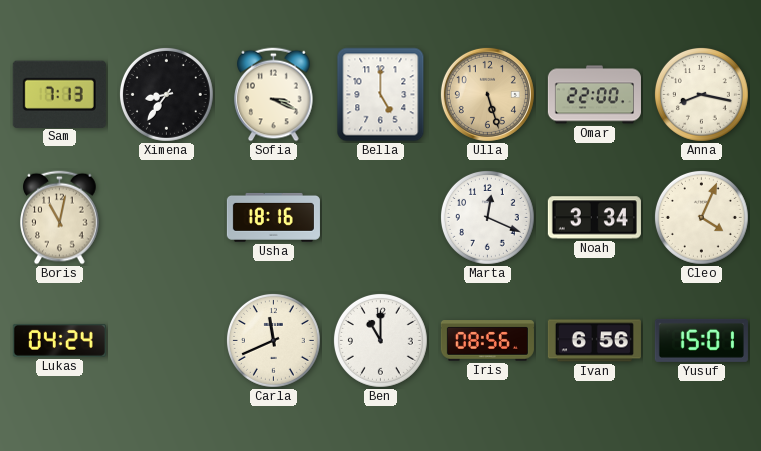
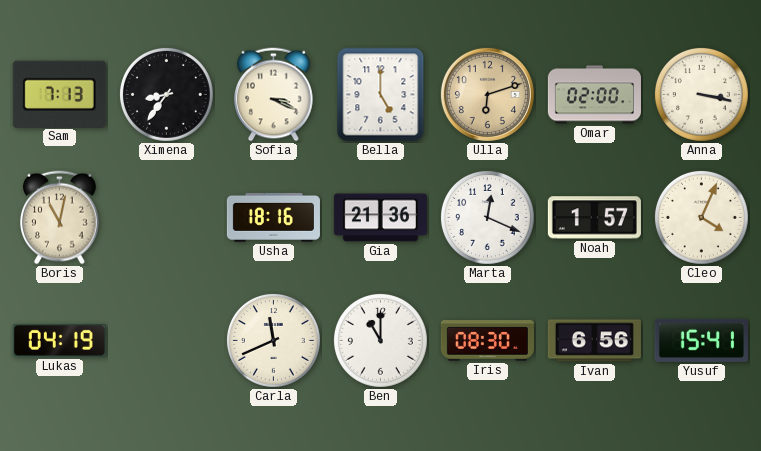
Ulla: 5:27 -> 6:12
Omar: 22:00 -> 02:00
Anna: 8:17 -> 3:17
Gia: none -> 21:36
Noah: 3:34 -> 1:57
Lukas: 04:24 -> 04:19
Iris: 08:56 -> 08:30
Yusuf: 15:01 -> 15:41
